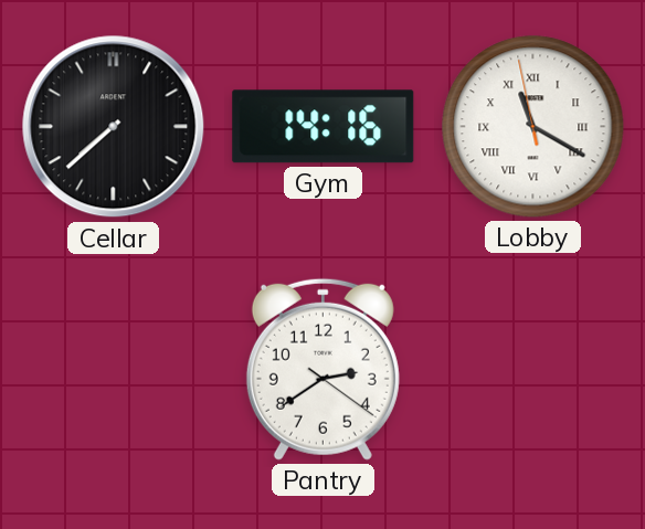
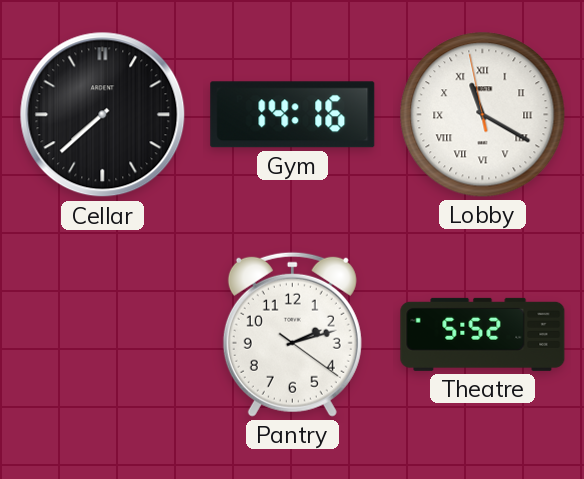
Pantry: 2:39 -> 2:12
Theatre: none -> 5:52
